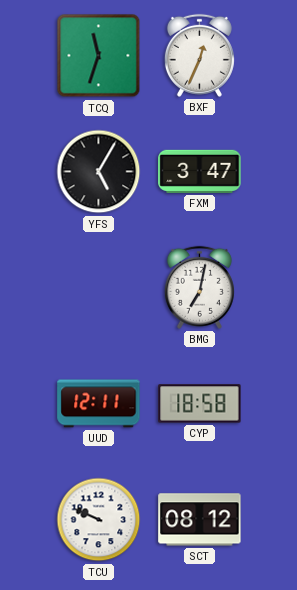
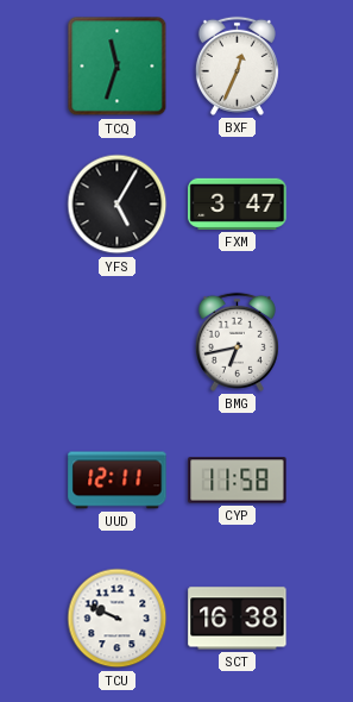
BMG: 7:02 -> 6:43
CYP: 18:58 -> 11:58
SCT: 08:12 -> 16:38
